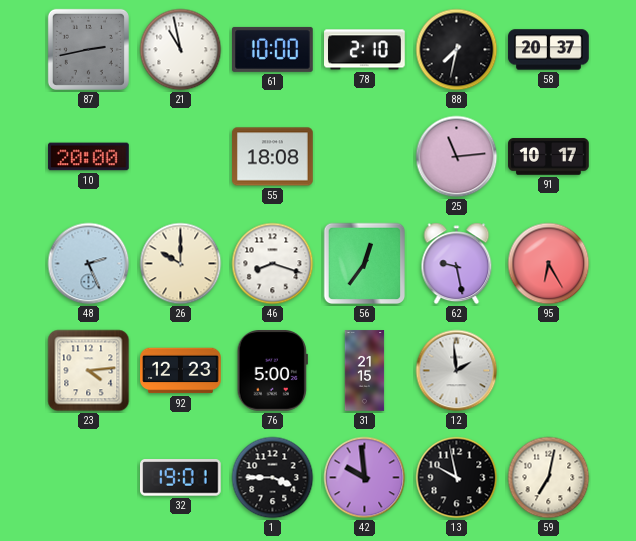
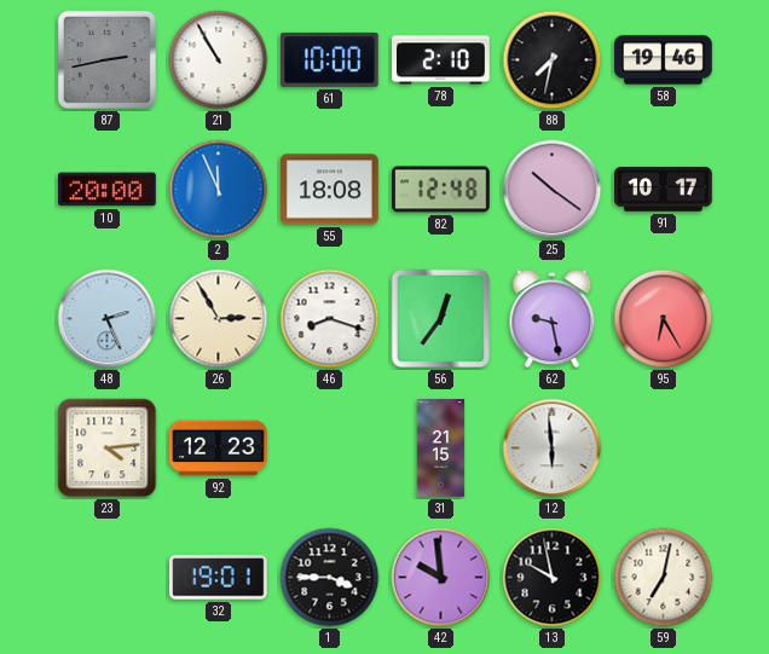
21: 10:58 -> 10:55
58: 20:37 -> 19:46
2: none -> 11:56
82: none -> 12:48
25: 11:14 -> 10:21
26: 10:00 -> 2:55
76: 5:00 -> none
12: 1:59 -> 5:59
